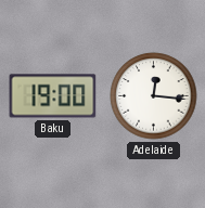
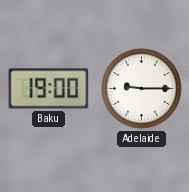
Adelaide: 12:16 -> 9:15
